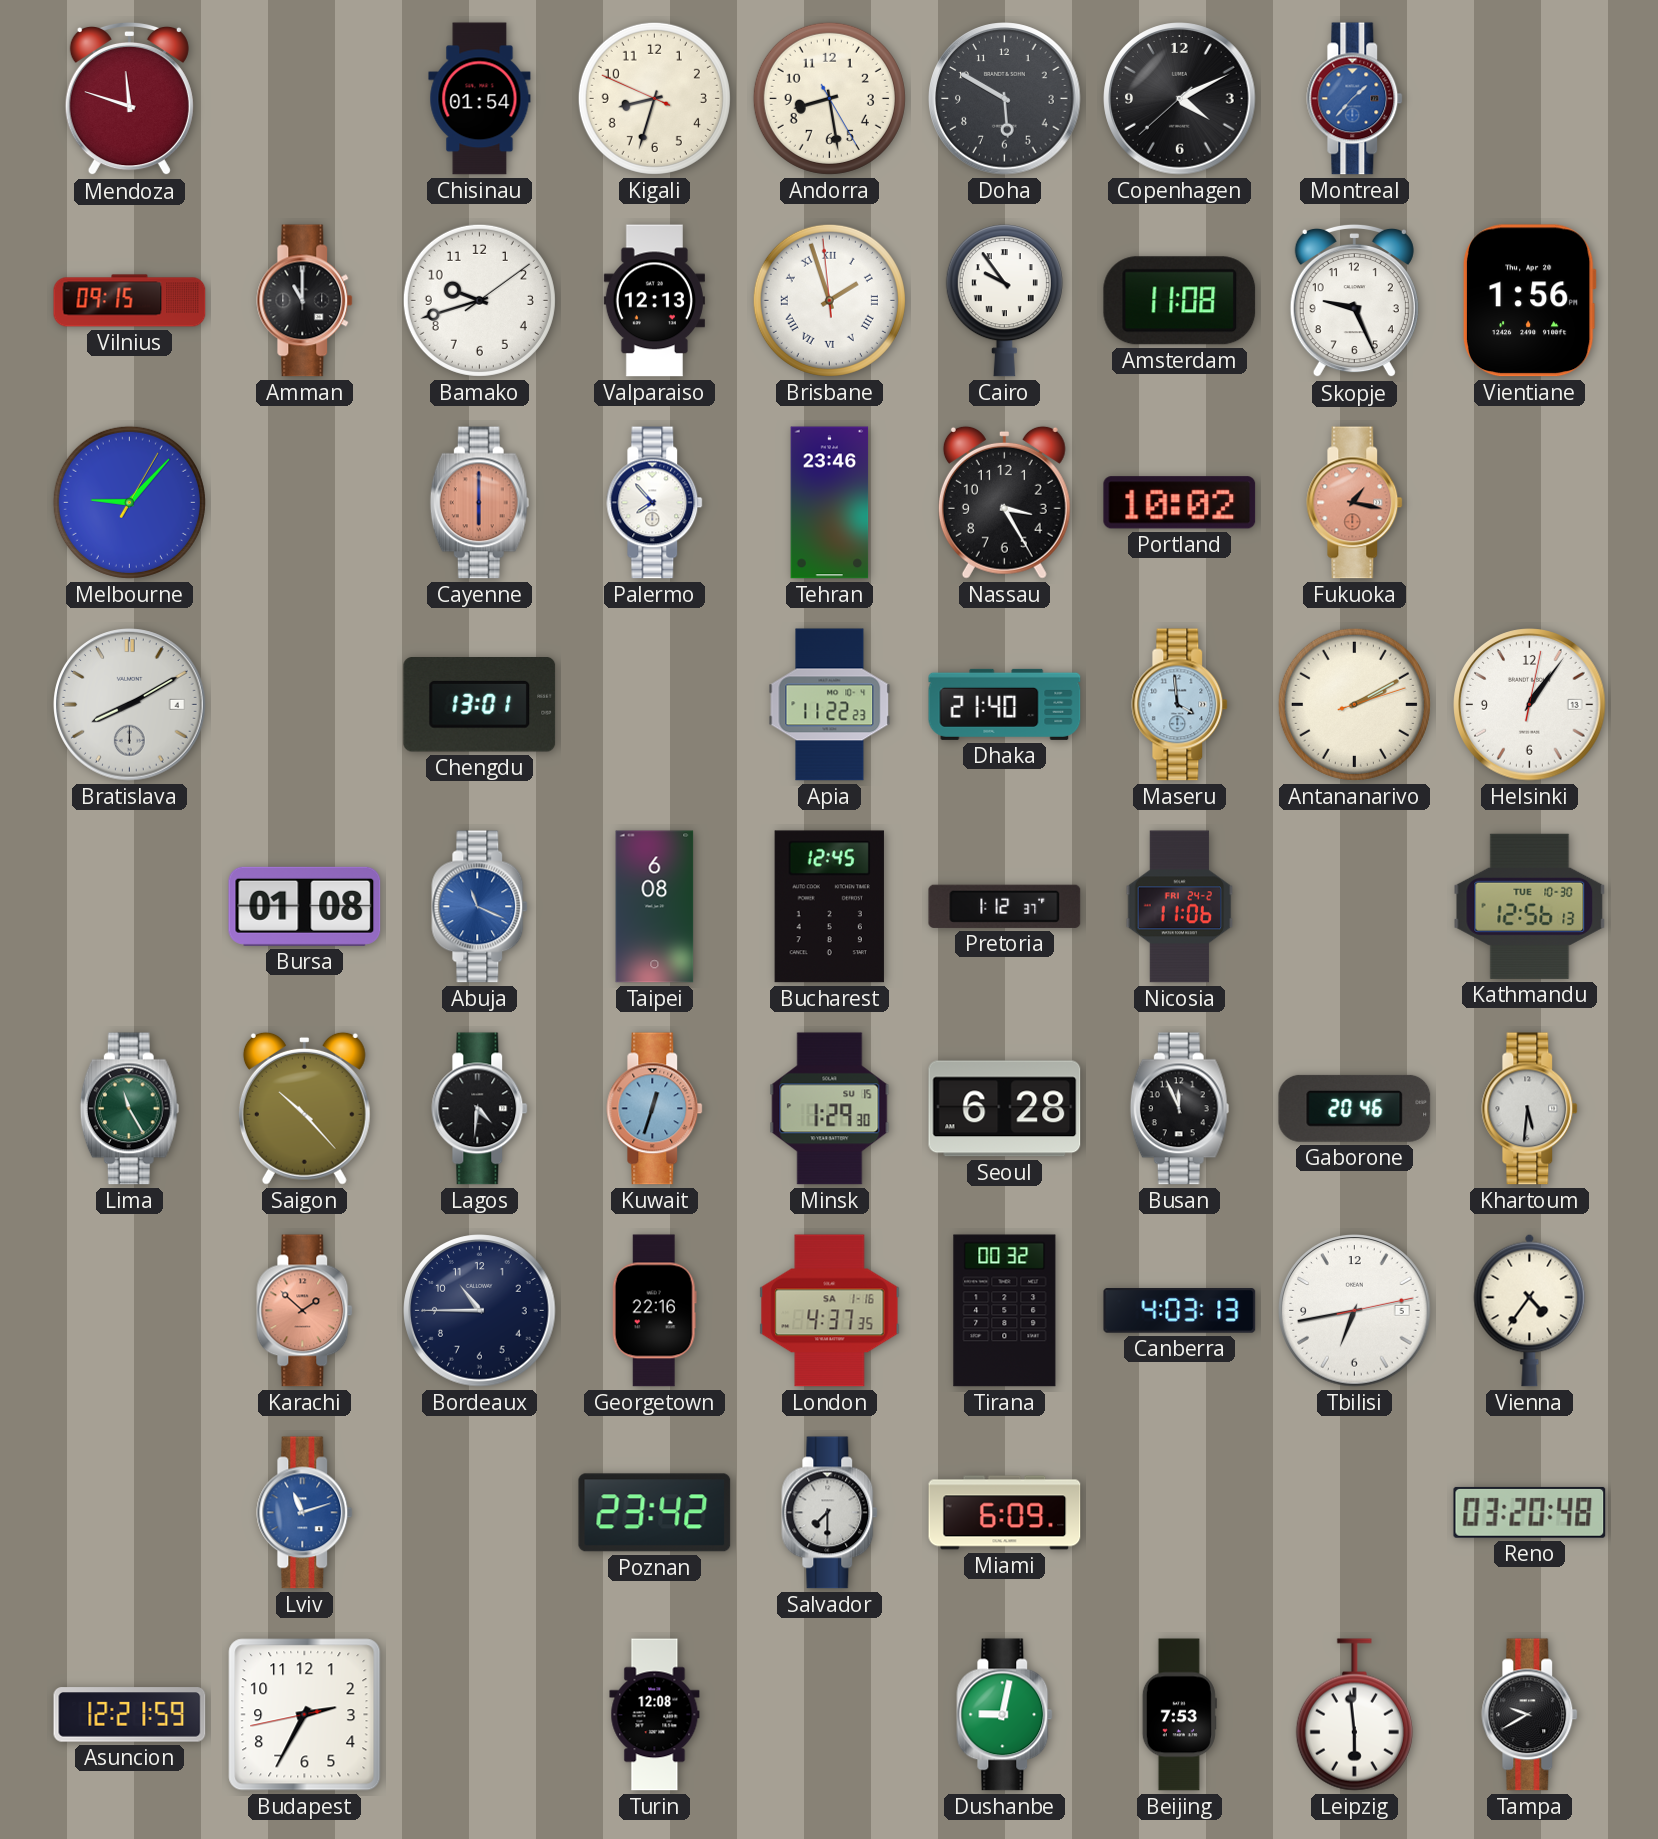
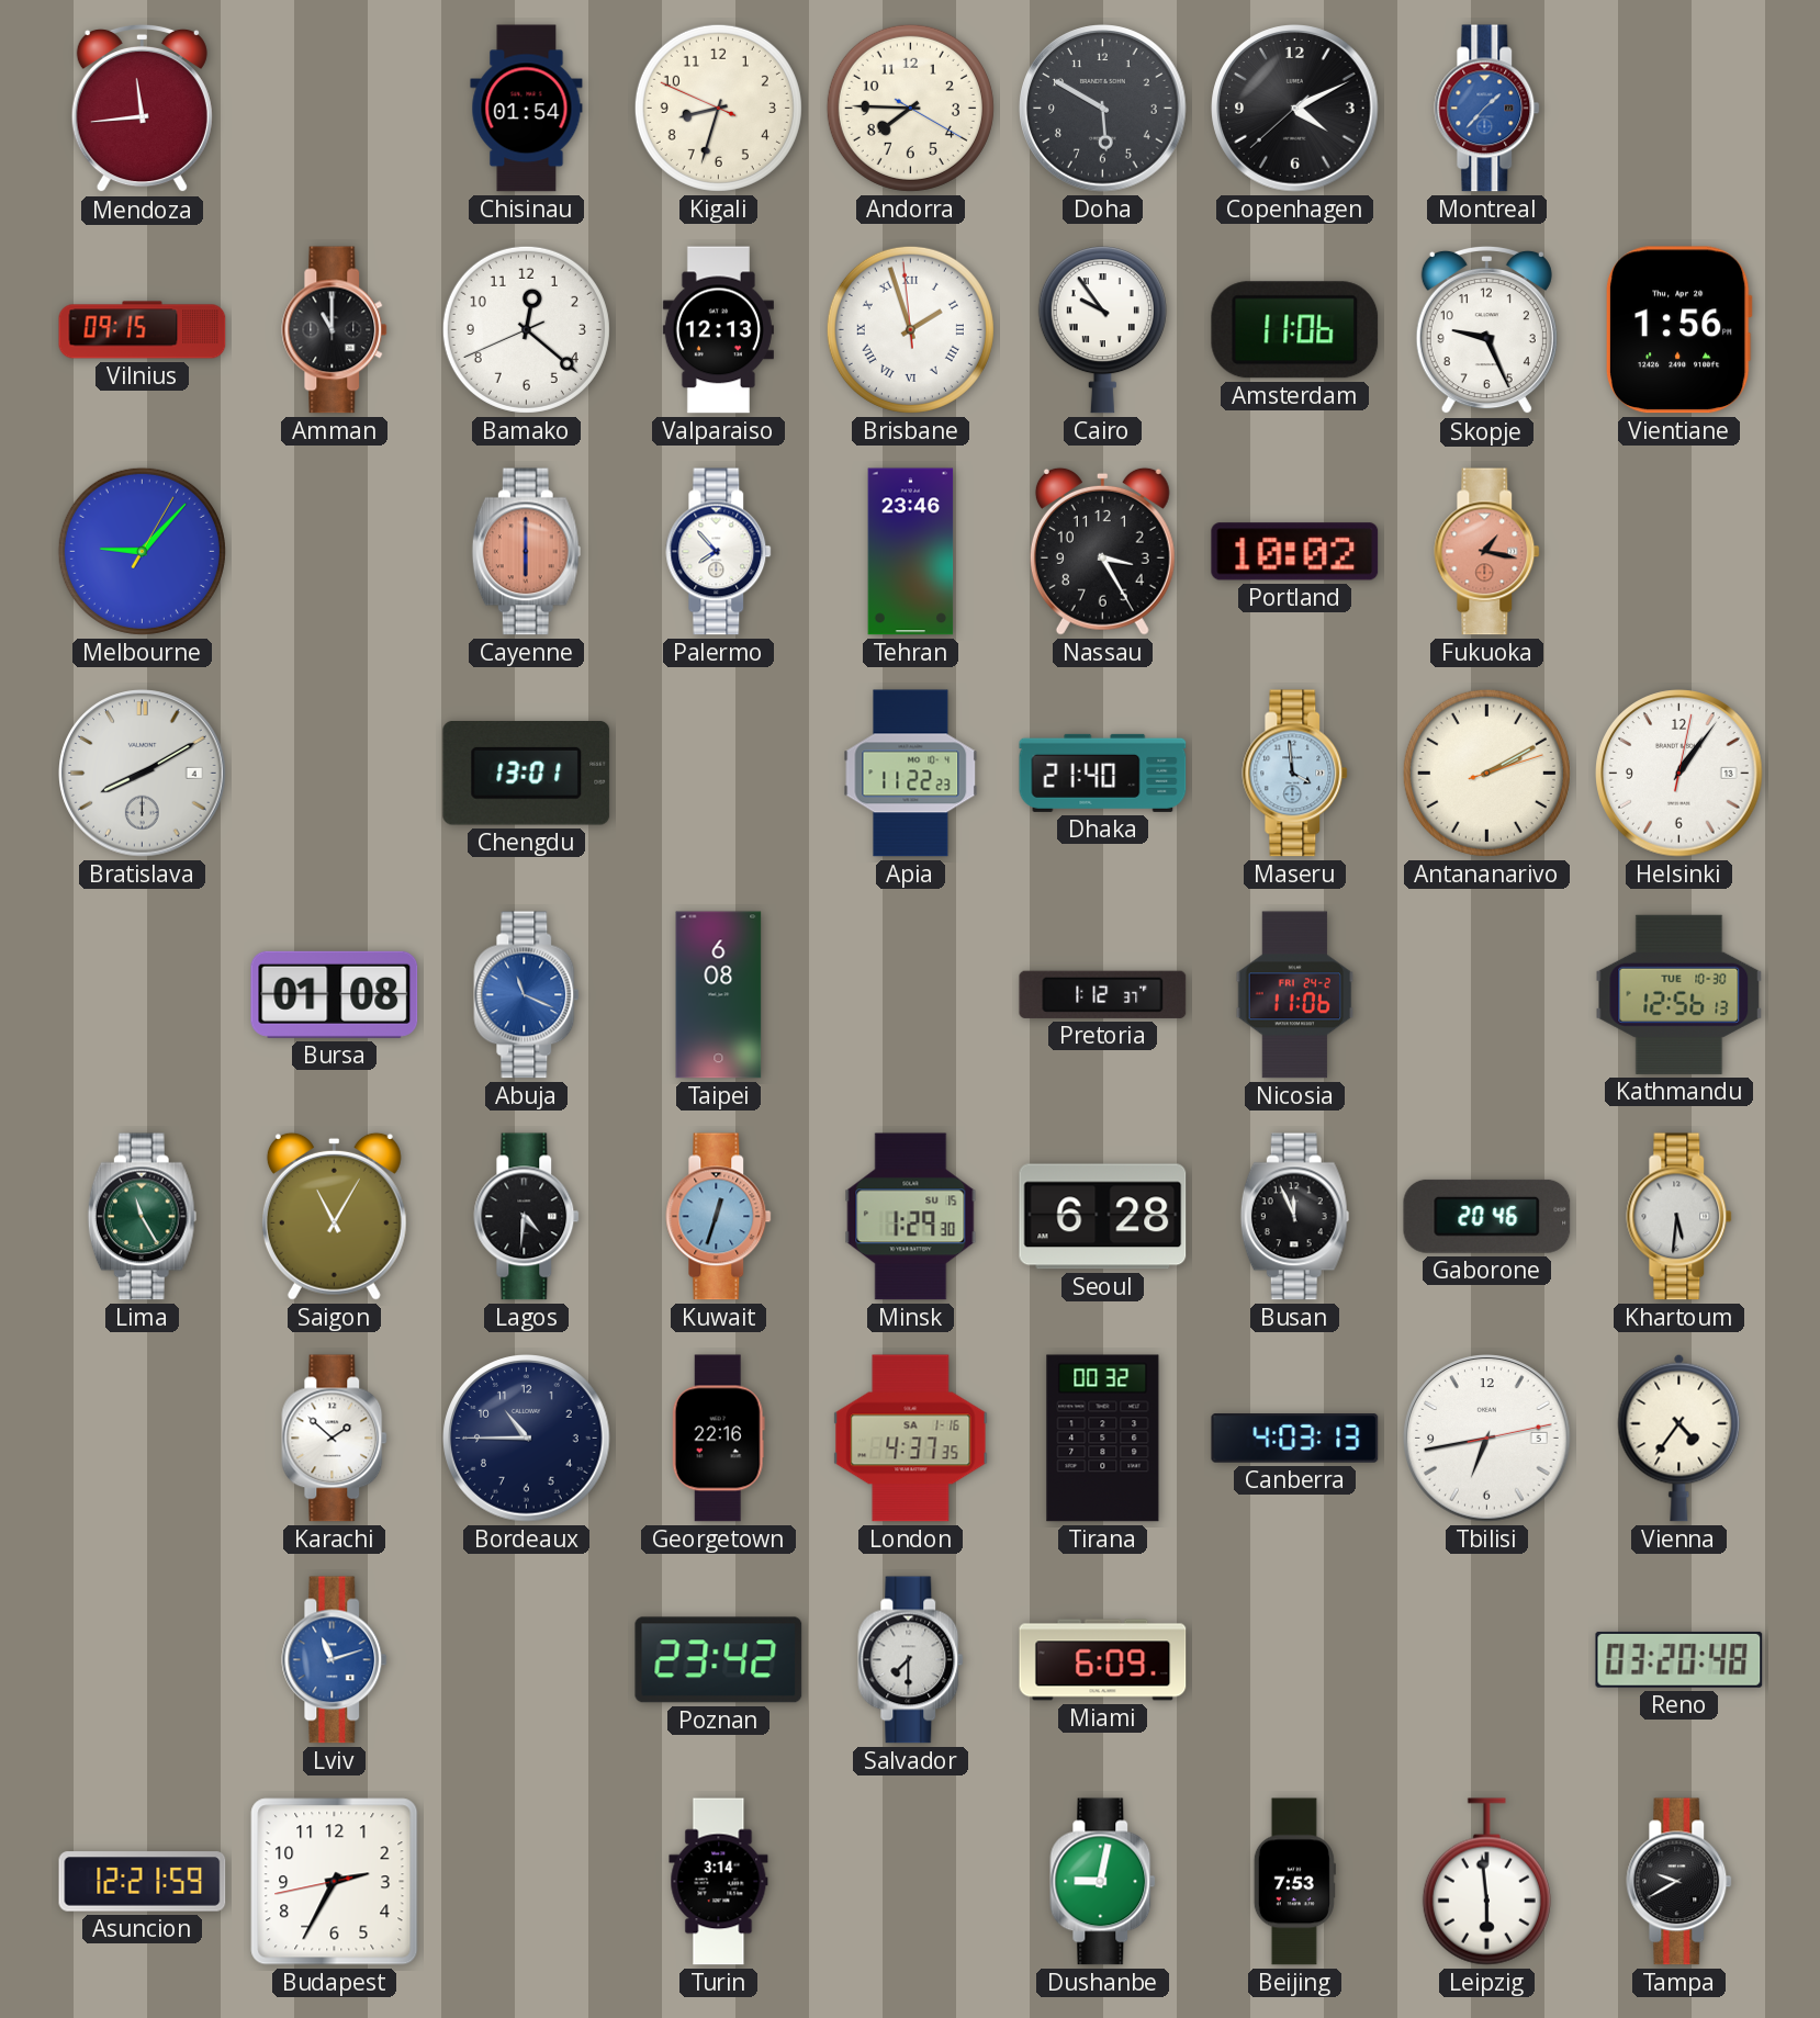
Mendoza: 11:48 -> 11:44
Andorra: 8:28 -> 7:45
Bamako: 9:42 -> 12:21
Amsterdam: 11:08 -> 11:06
Bucharest: 12:45 -> none
Saigon: 10:23 -> 11:05
Karachi dial: salmon -> white
Turin: 12:08 -> 3:14
